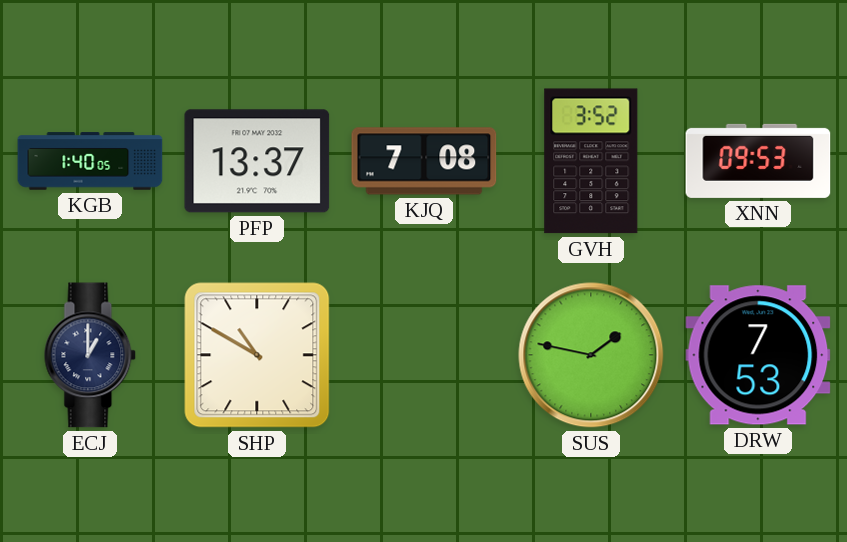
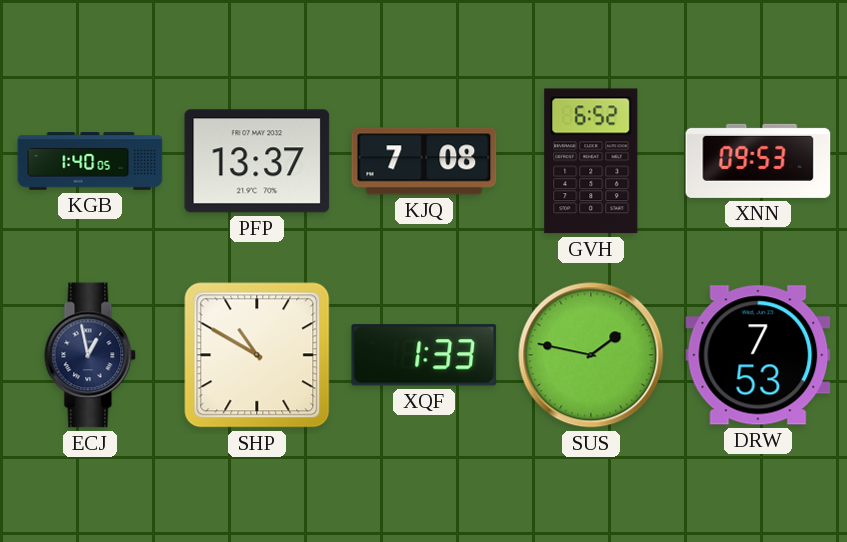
GVH: 3:52 -> 6:52
ECJ: 1:00 -> 12:58
XQF: none -> 1:33
